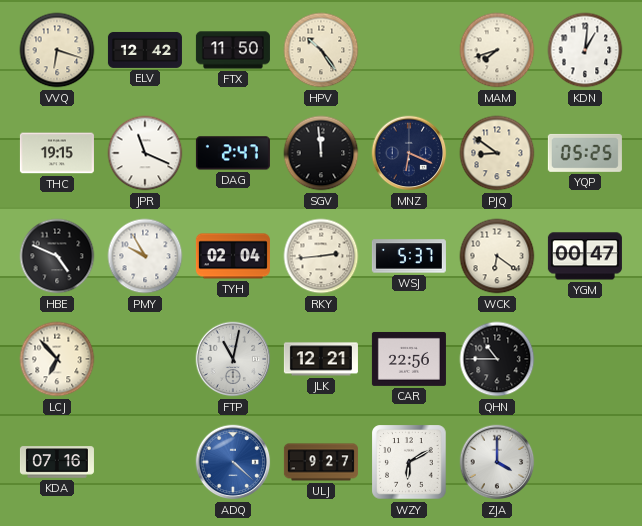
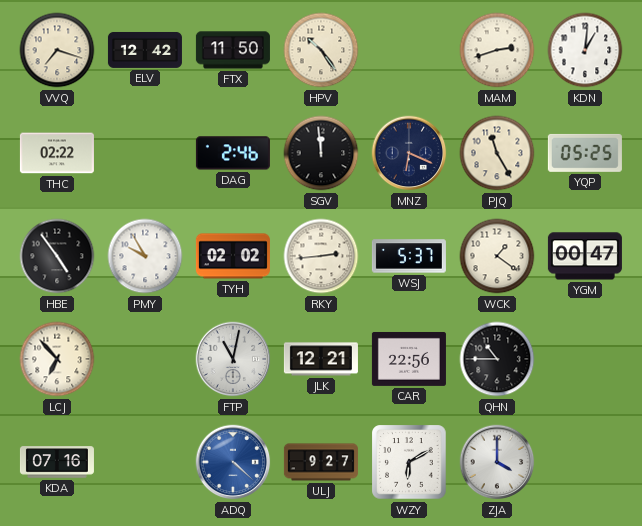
VVQ: 6:18 -> 7:18
MAM: 7:42 -> 2:42
THC: 19:15 -> 02:22
JPR: 11:19 -> none
DAG: 2:47 -> 2:46
PJQ: 8:51 -> 11:25
HBE: 4:49 -> 4:54
TYH: 02:04 -> 02:02
WCK: 6:21 -> 1:21
